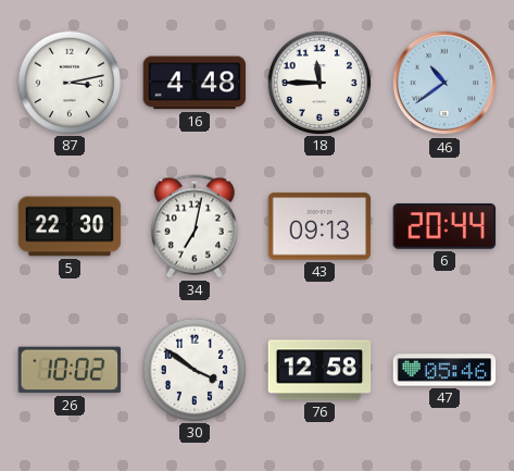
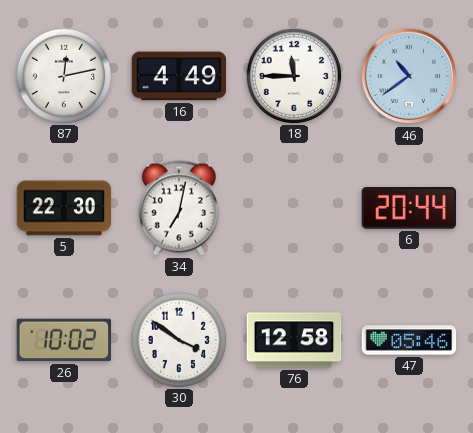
87: 3:13 -> 12:13
16: 4:48 -> 4:49
43: 09:13 -> none
